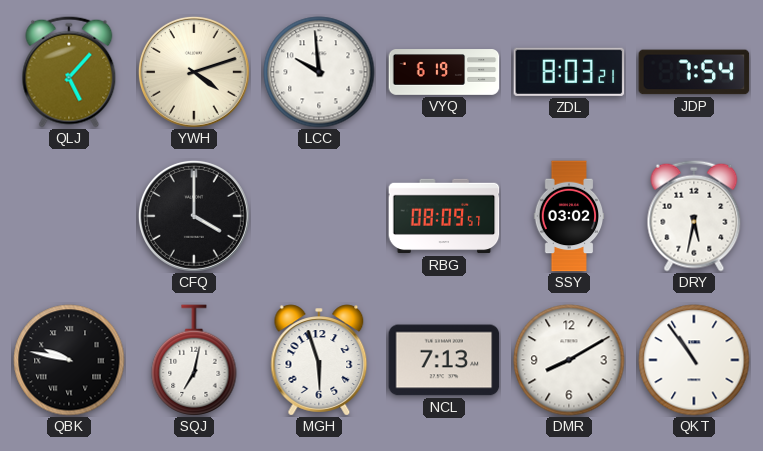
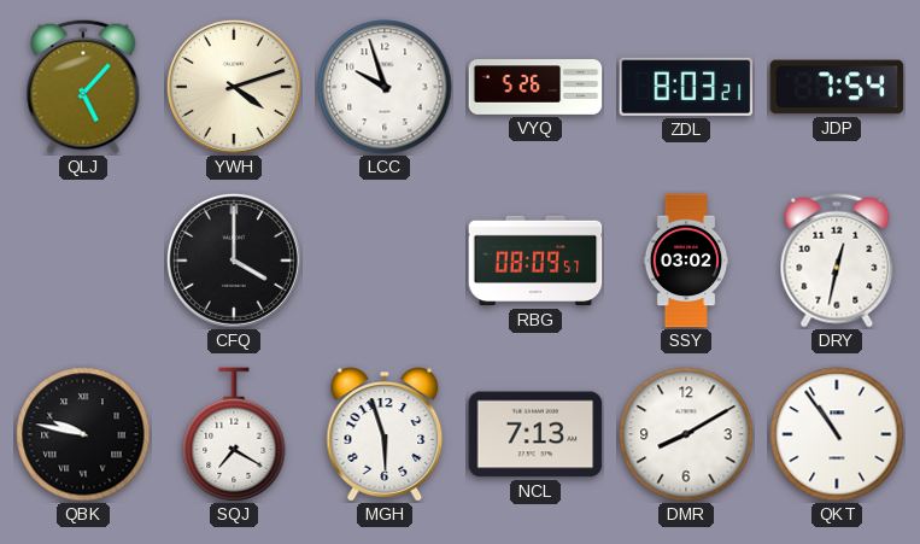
LCC: 9:59 -> 9:57
VYQ: 6:19 -> 5:26
DRY: 5:32 -> 12:32
SQJ: 7:02 -> 7:20
